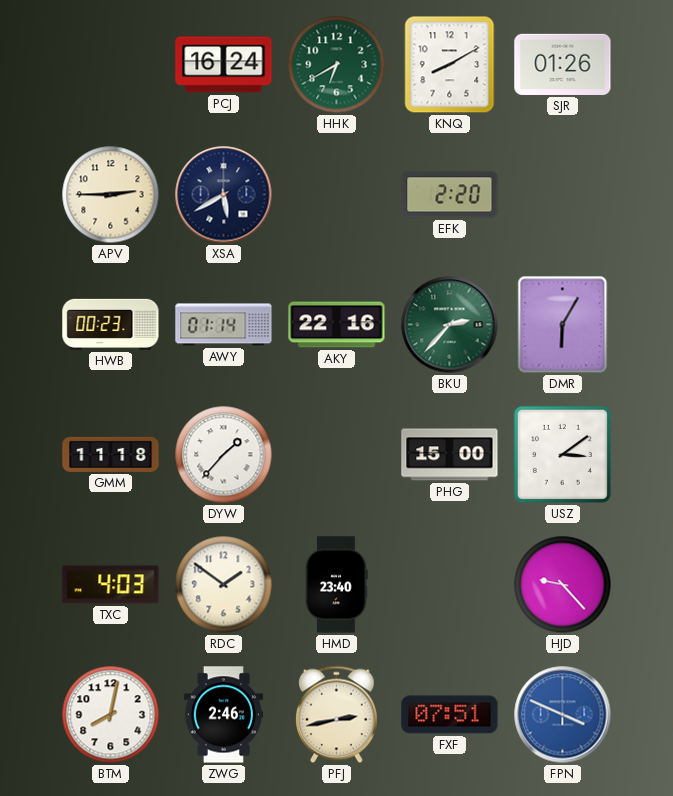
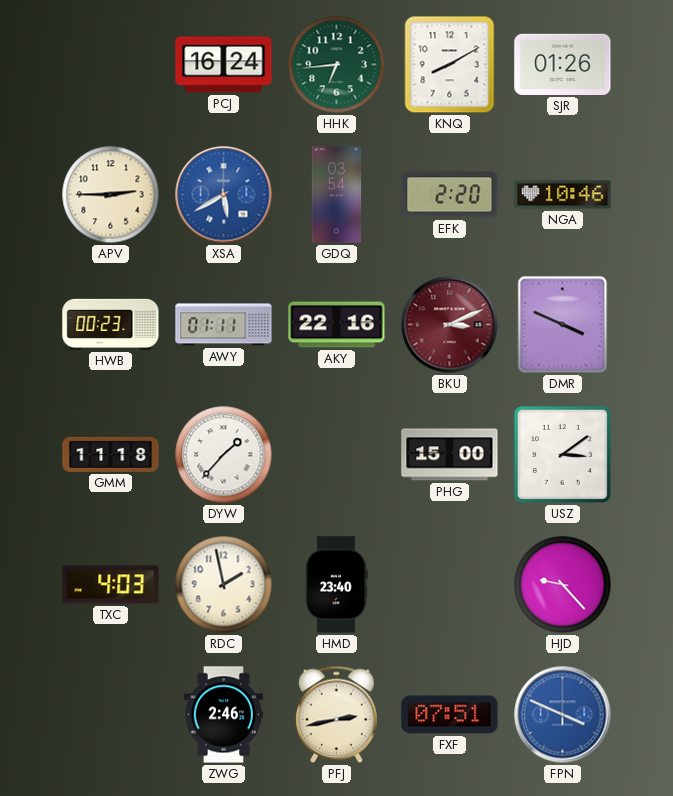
HHK: 6:40 -> 6:44
XSA dial: navy -> blue
GDQ: none -> 03:54
NGA: none -> 10:46
AWY: 01:14 -> 01:11
BKU: 2:37 -> 3:11
BKU dial: green -> burgundy
DMR: 6:05 -> 3:49
RDC: 1:51 -> 1:58
BTM: 8:02 -> none
